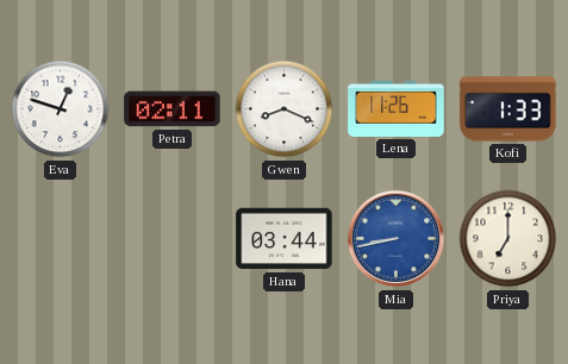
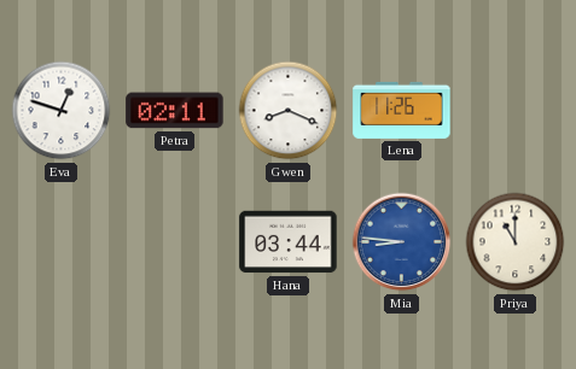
Kofi: 1:33 -> none
Mia: 8:43 -> 8:46
Priya: 7:00 -> 11:00
